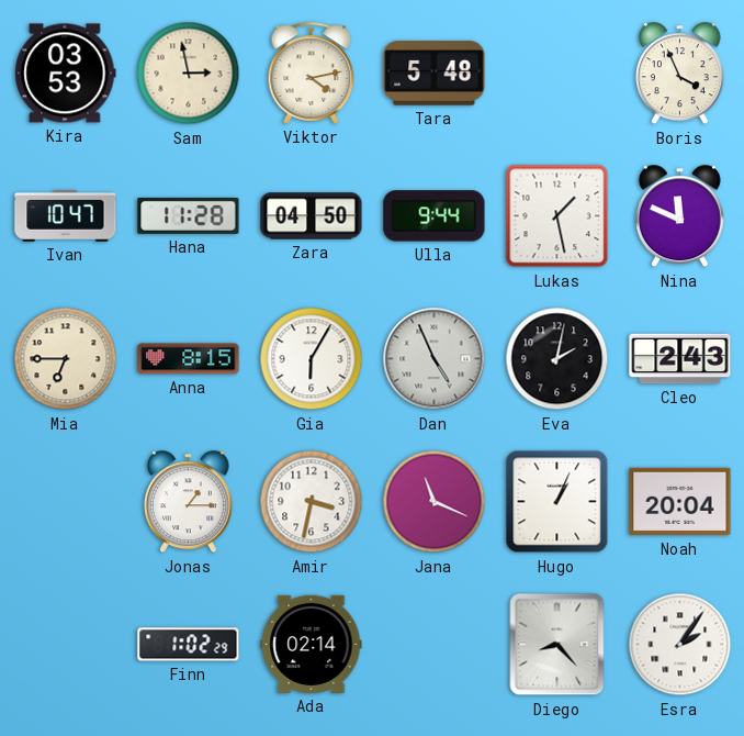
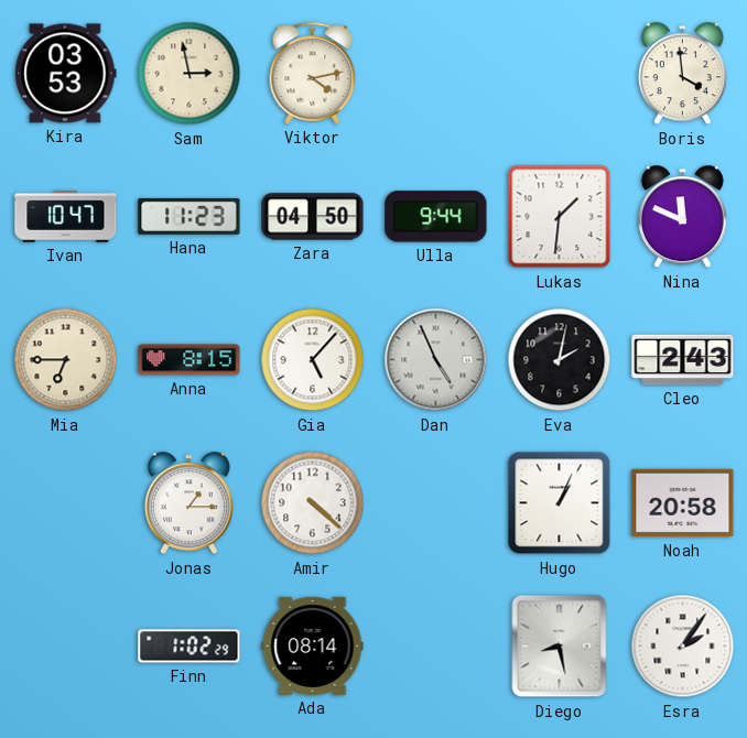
Tara: 5:48 -> none
Boris: 3:56 -> 3:59
Hana: 11:28 -> 11:23
Lukas: 1:28 -> 1:31
Gia: 6:05 -> 5:07
Amir: 3:32 -> 4:22
Jana: 11:19 -> none
Noah: 20:04 -> 20:58
Ada: 02:14 -> 08:14
Diego: 8:23 -> 8:28
